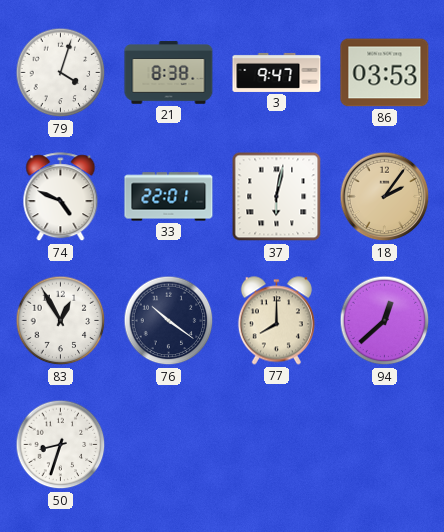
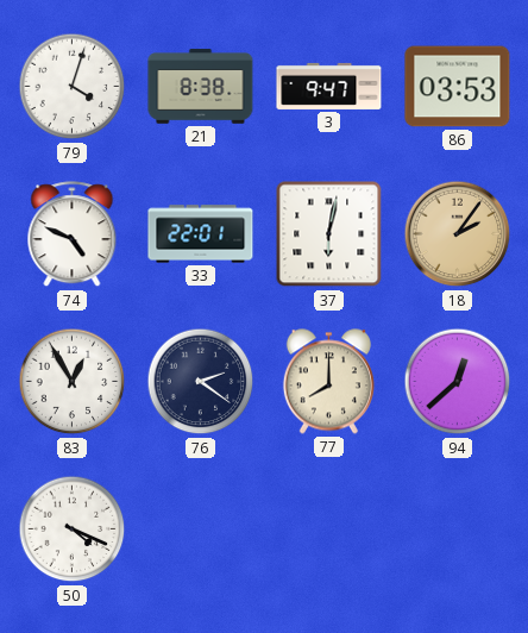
76: 10:21 -> 2:21
50: 8:33 -> 4:19
